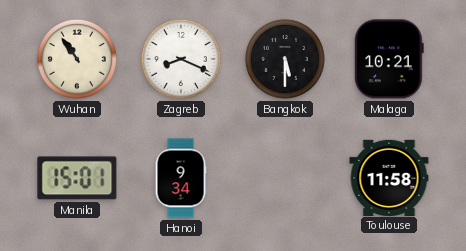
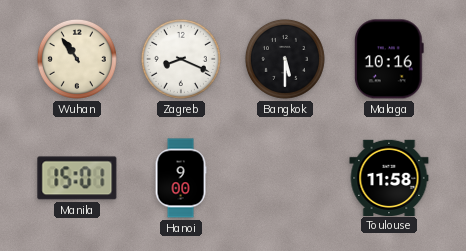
Malaga: 10:21 -> 10:16
Hanoi: 9:34 -> 9:00
